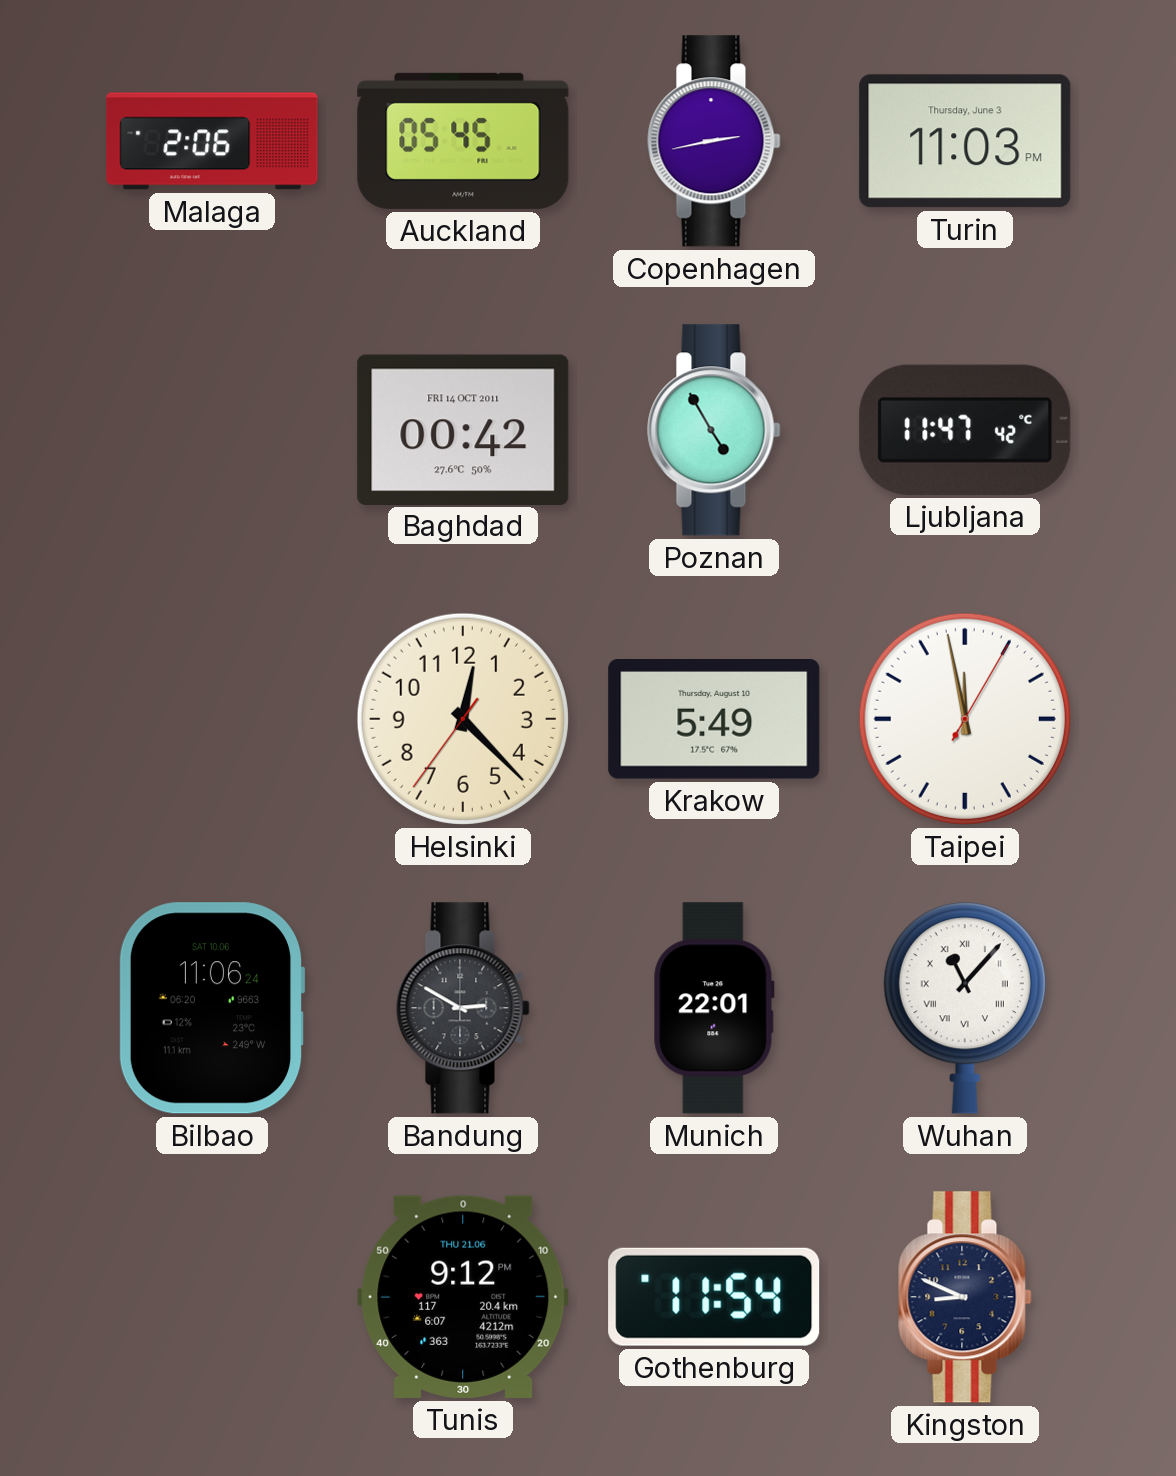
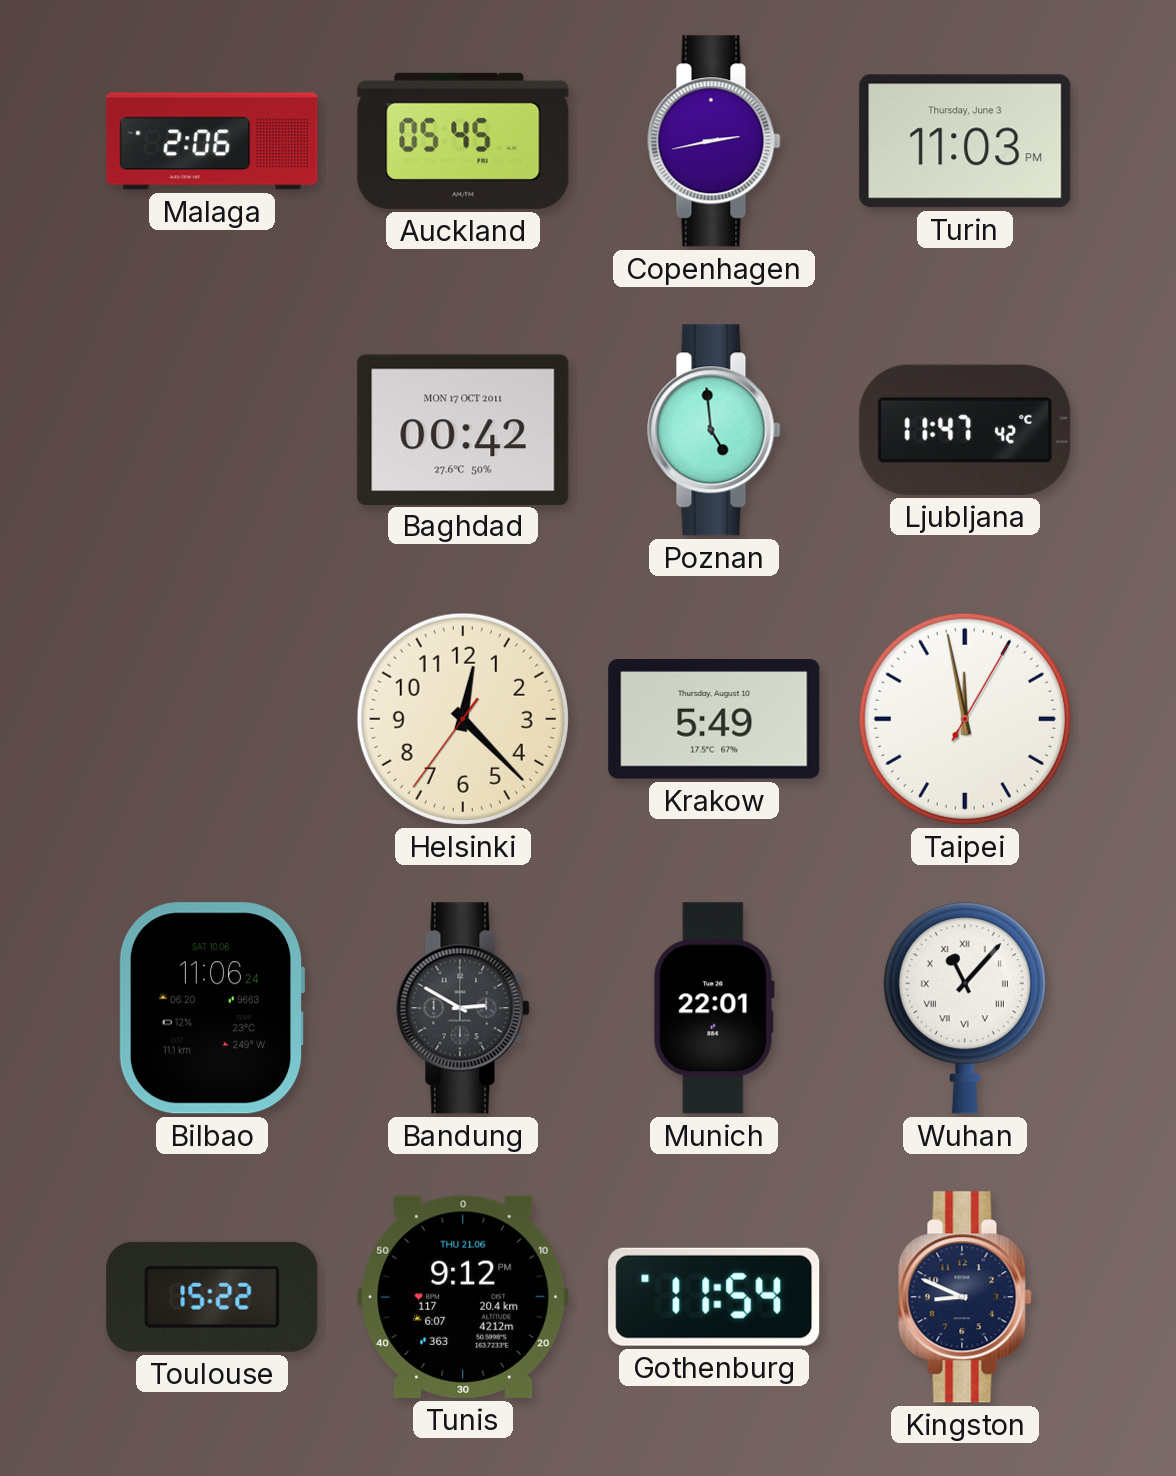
Baghdad date: FRI 14 OCT 2011 -> MON 17 OCT 2011
Poznan: 4:55 -> 4:59
Toulouse: none -> 15:22
